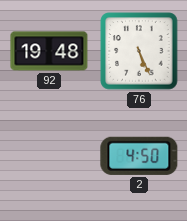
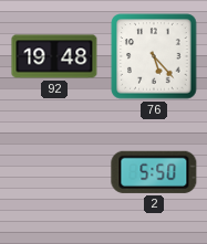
76: 5:26 -> 5:23
2: 4:50 -> 5:50
